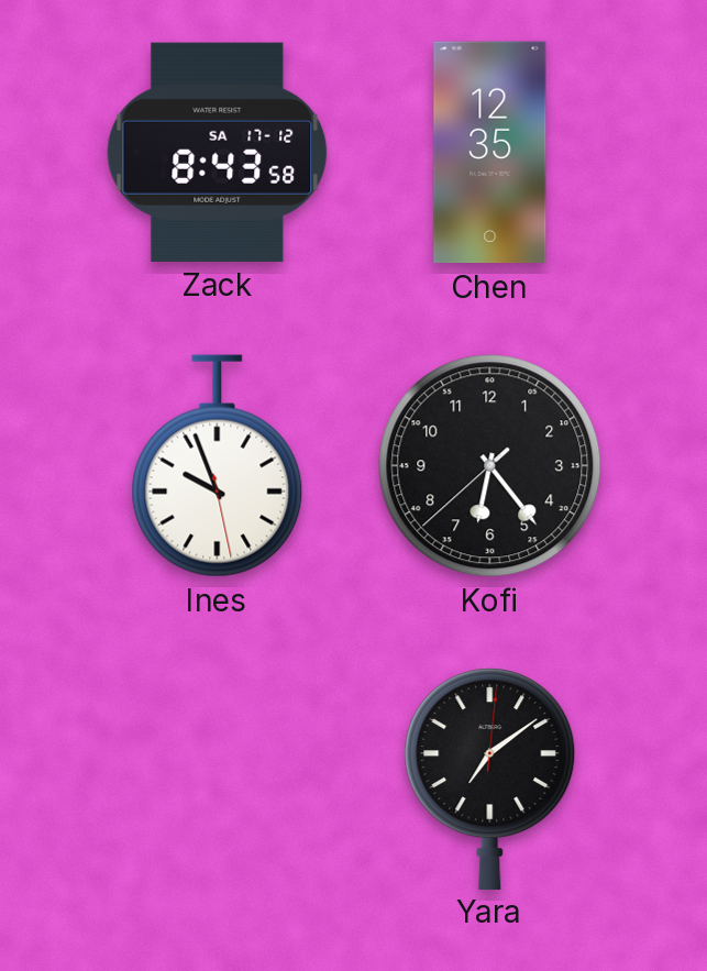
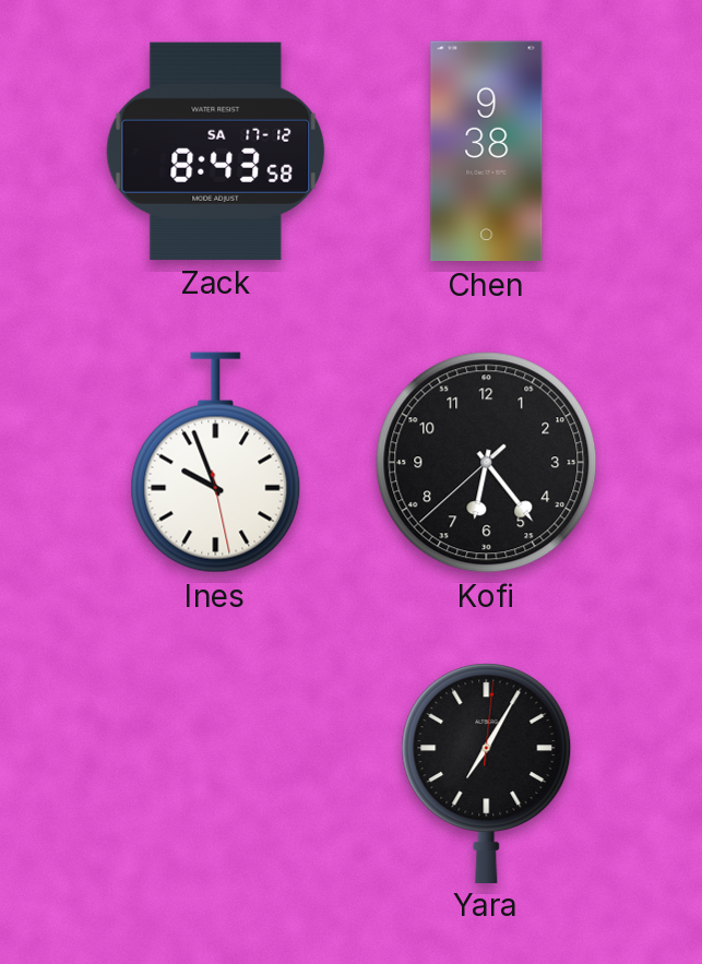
Chen: 12:35 -> 9:38
Yara: 7:09 -> 7:05
